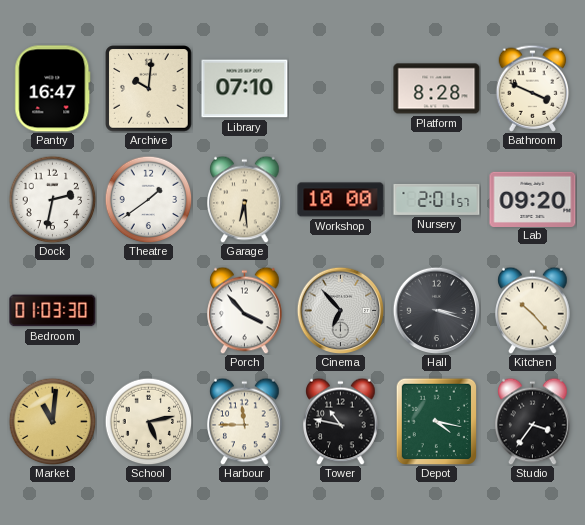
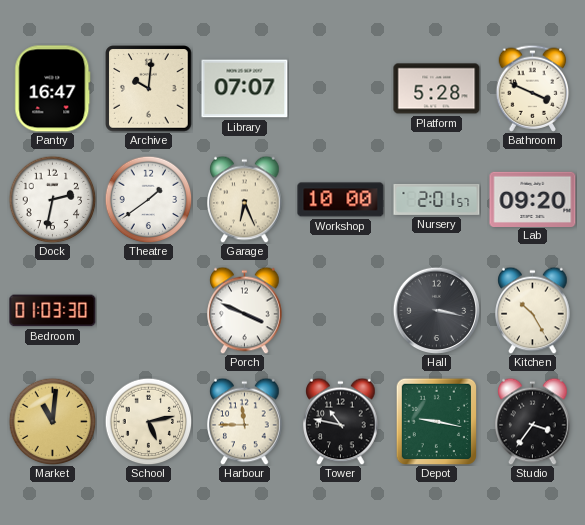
Library: 07:10 -> 07:07
Platform: 8:28 -> 5:28
Garage: 6:29 -> 6:26
Porch: 3:53 -> 3:49
Cinema: 6:53 -> none
Hall: 3:18 -> 3:17
Kitchen: 10:23 -> 10:25
Depot: 4:17 -> 9:17
